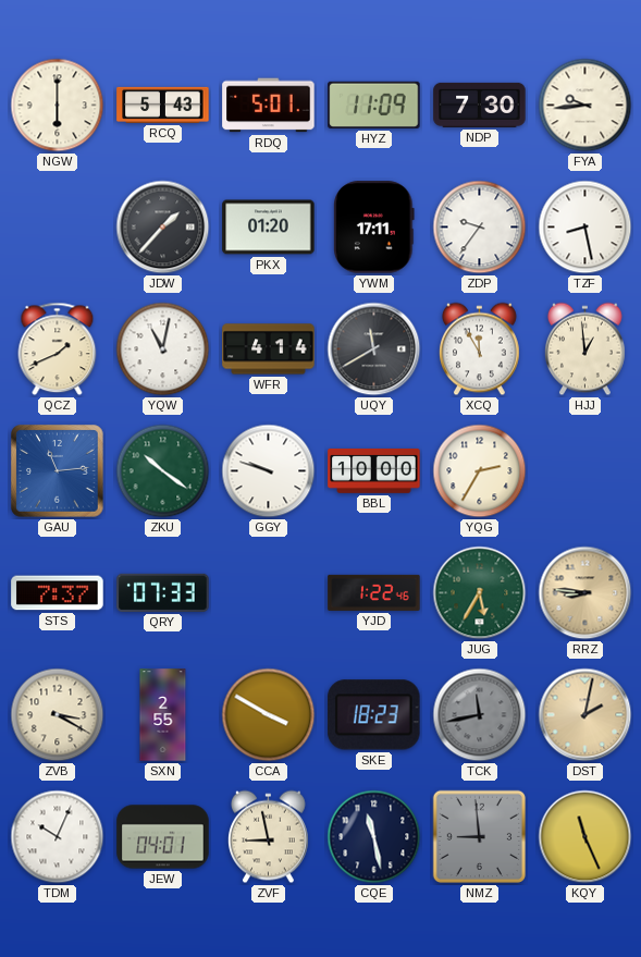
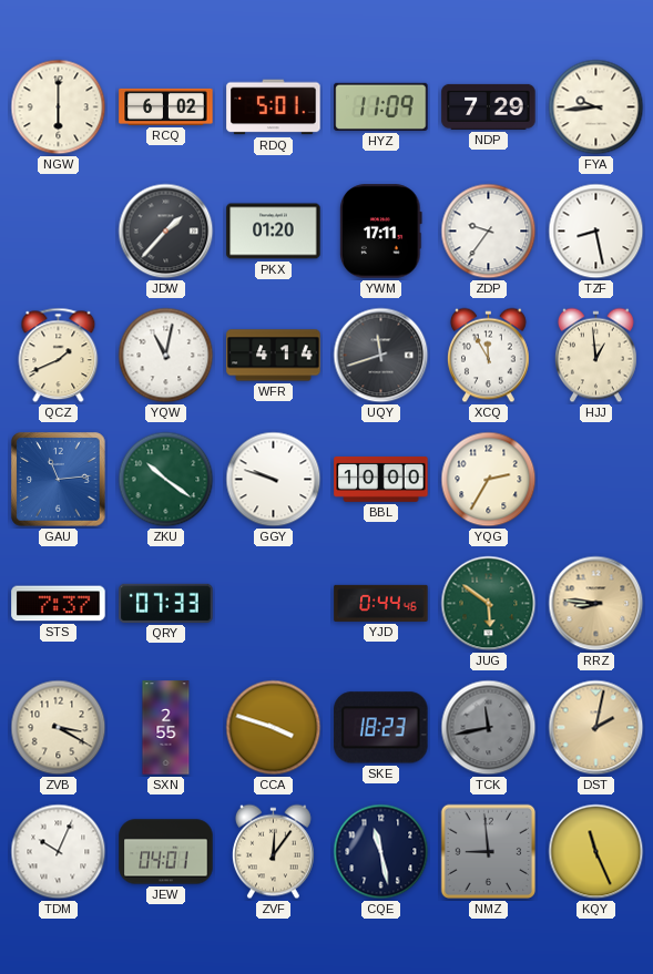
RCQ: 5:43 -> 6:02
NDP: 7:30 -> 7:29
UQY: 11:40 -> 11:42
YJD: 1:22 -> 0:44
JUG: 5:35 -> 5:51
CCA: 3:50 -> 3:48
ZVF: 8:58 -> 12:06
